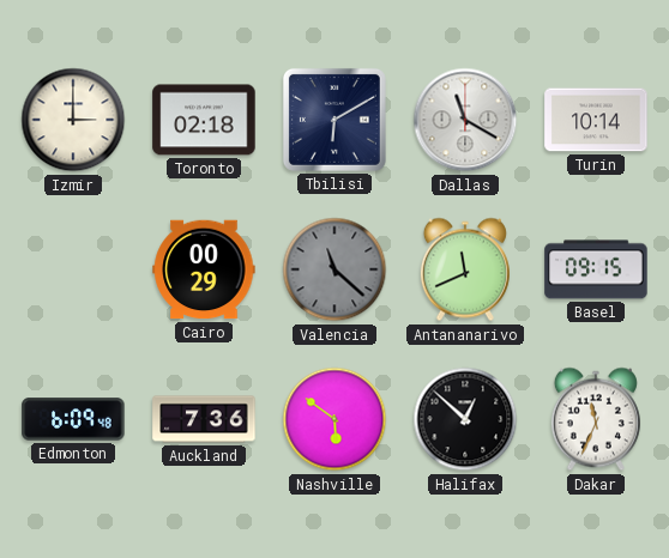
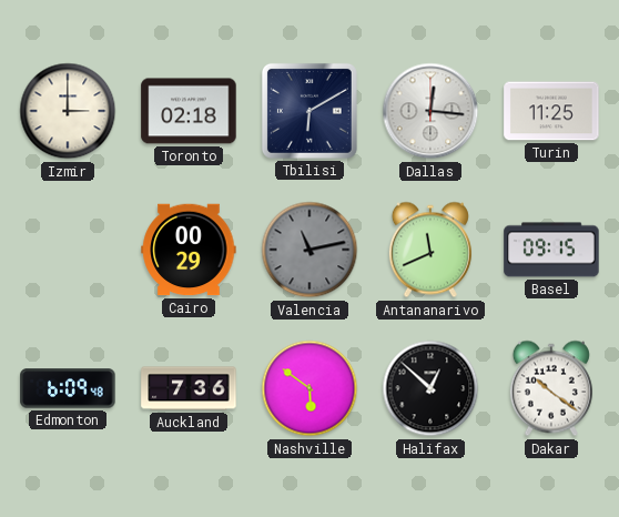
Dallas: 11:20 -> 12:16
Turin: 10:14 -> 11:25
Valencia: 11:22 -> 11:13
Dakar: 11:34 -> 10:21
